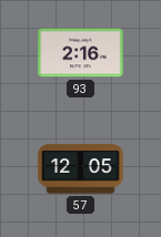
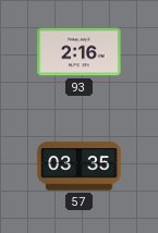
57: 12:05 -> 03:35
